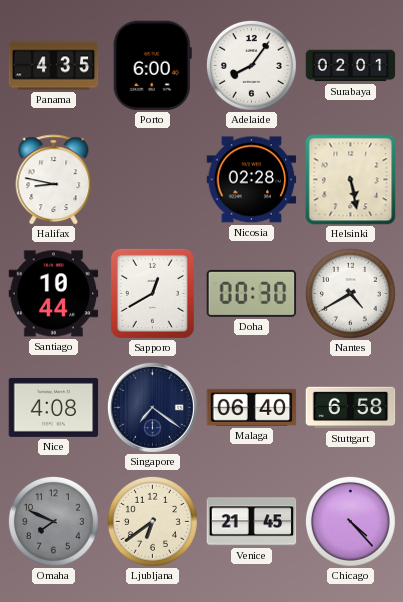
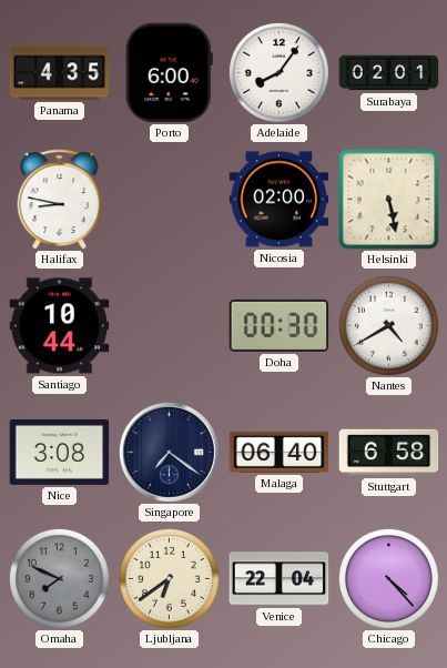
Nicosia: 02:28 -> 02:00
Sapporo: 12:40 -> none
Nice: 4:08 -> 3:08
Venice: 21:45 -> 22:04
